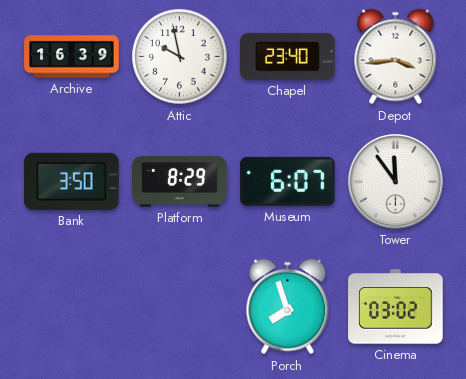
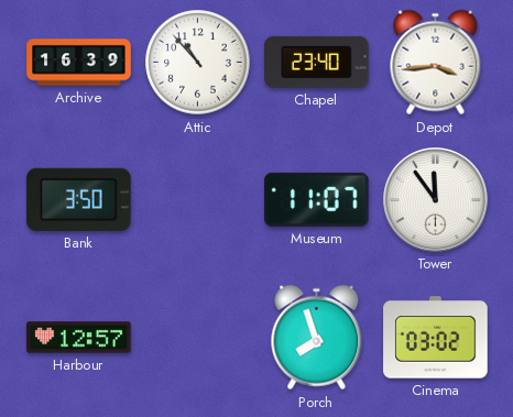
Attic: 9:58 -> 10:53
Platform: 8:29 -> none
Museum: 6:07 -> 11:07
Harbour: none -> 12:57
